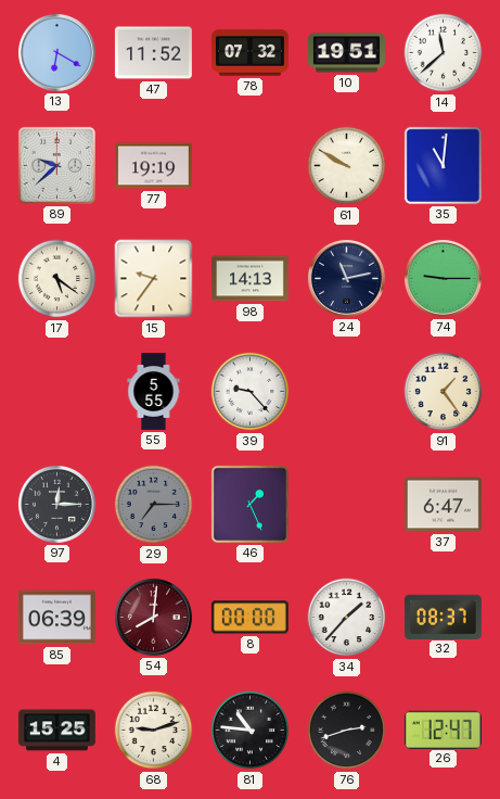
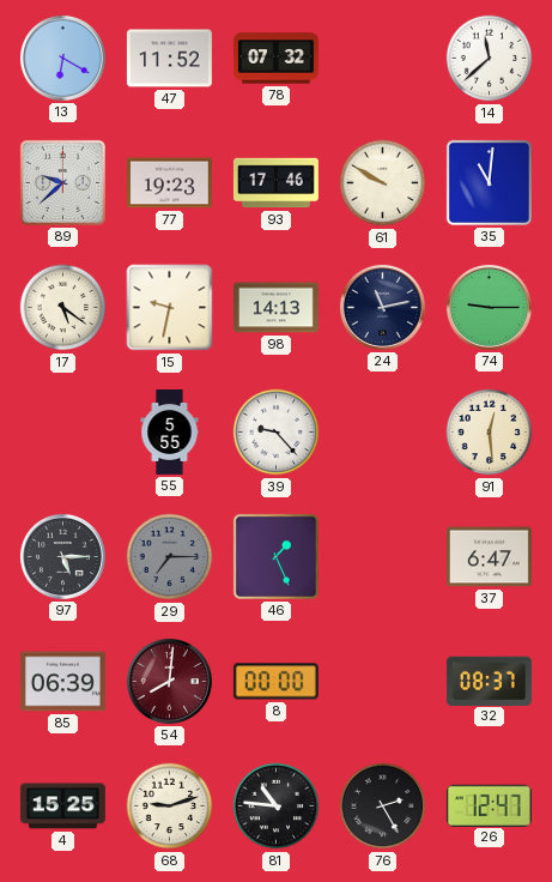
10: 19:51 -> none
77: 19:19 -> 19:23
93: none -> 17:46
15: 9:36 -> 9:32
91: 1:24 -> 12:29
97: 12:15 -> 5:15
34: 1:37 -> none
76: 2:42 -> 2:25
